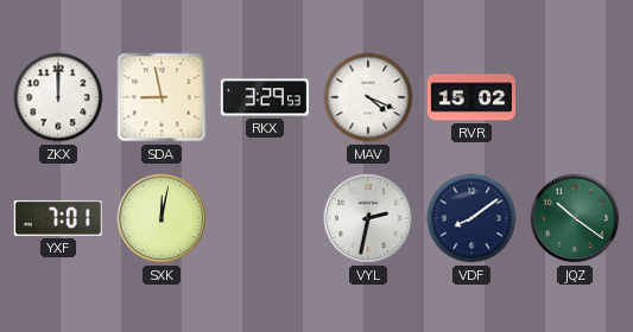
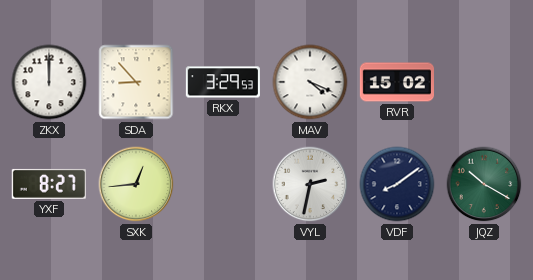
SDA: 8:58 -> 8:53
YXF: 7:01 -> 8:27
SXK: 12:02 -> 12:44
JQZ: 10:21 -> 10:20
